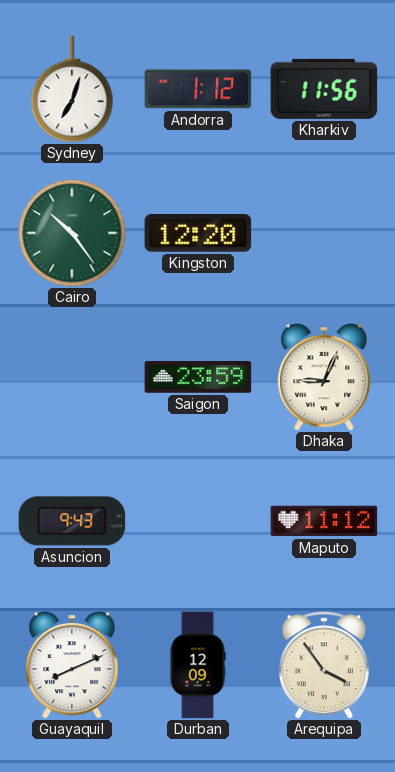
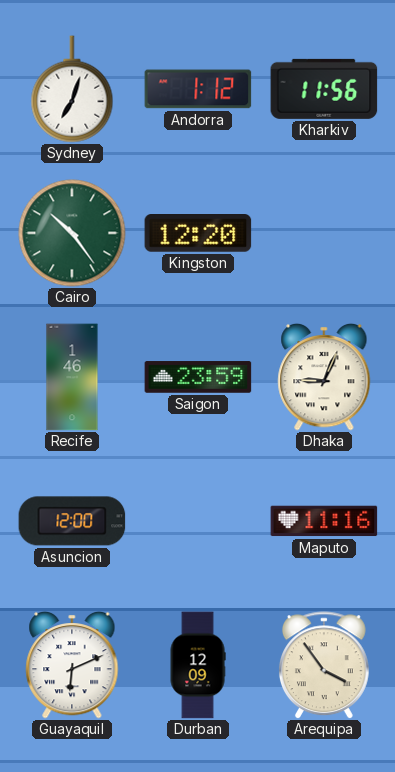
Recife: none -> 1:46
Asuncion: 9:43 -> 12:00
Maputo: 11:12 -> 11:16
Guayaquil: 8:11 -> 6:11
